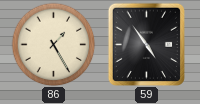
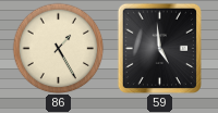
59: 4:54 -> 4:59
